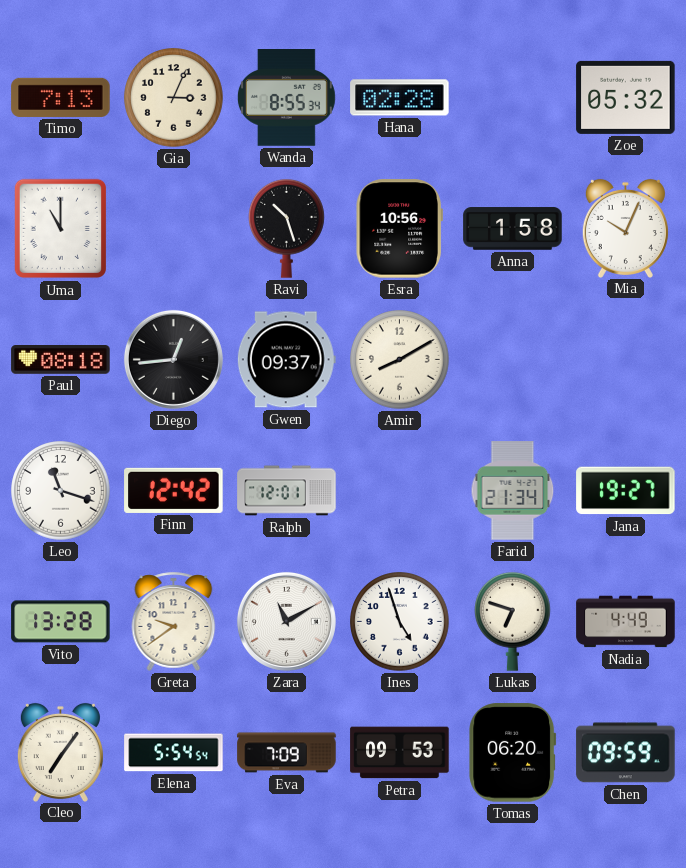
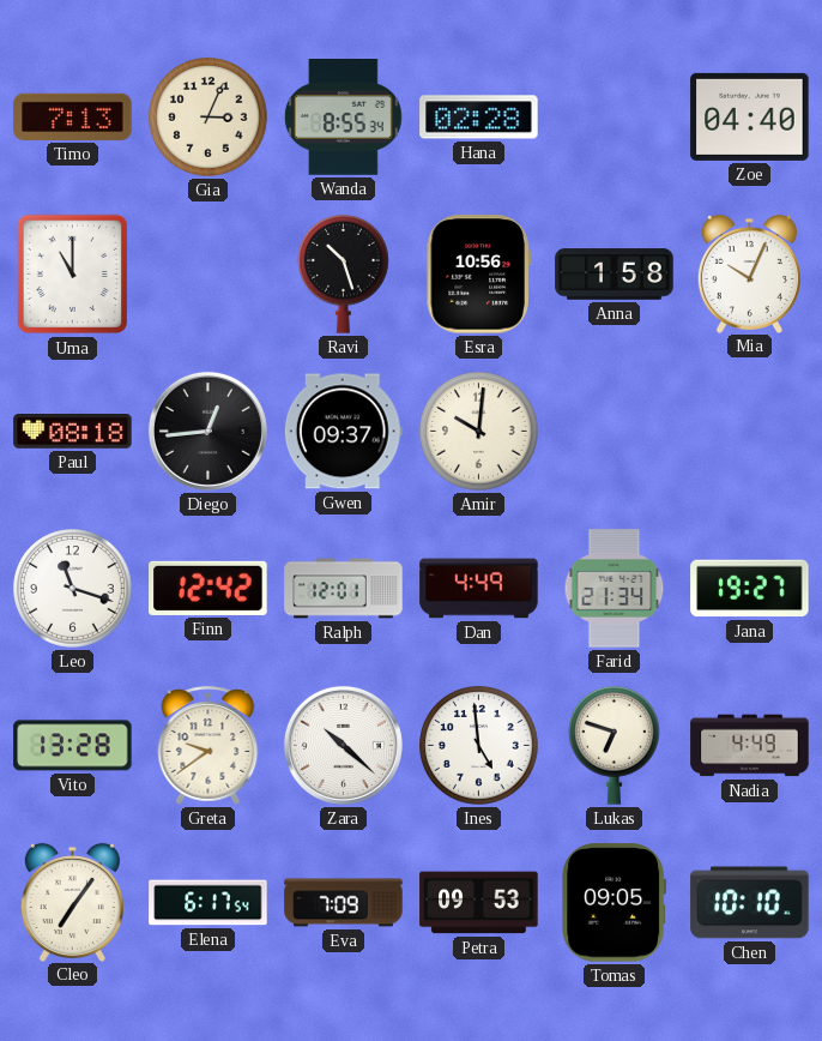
Zoe: 05:32 -> 04:40
Amir: 8:10 -> 10:01
Dan: none -> 4:49
Zara: 11:10 -> 10:22
Ines: 4:57 -> 4:59
Elena: 5:54 -> 6:17
Tomas: 06:20 -> 09:05
Chen: 09:59 -> 10:10
